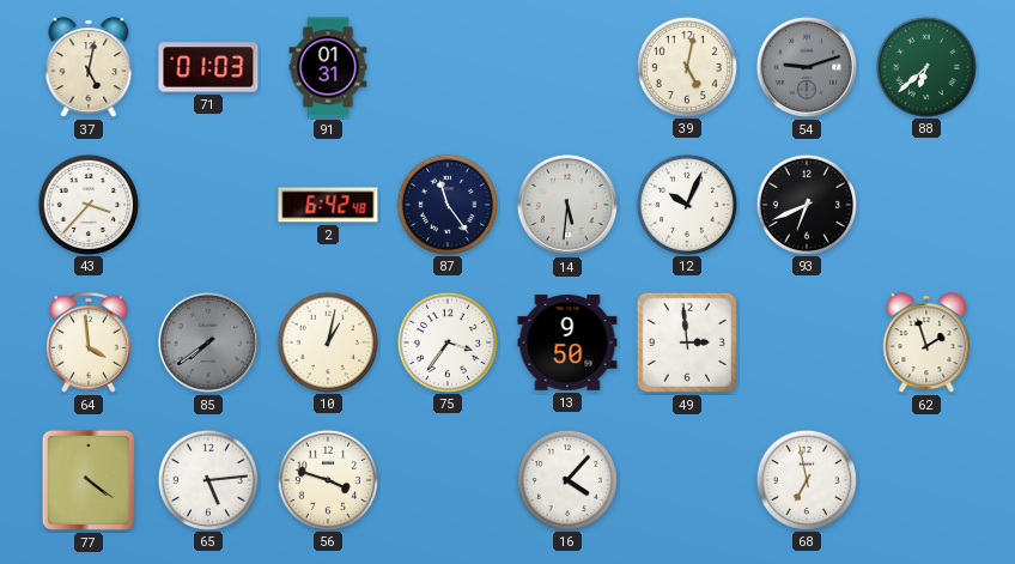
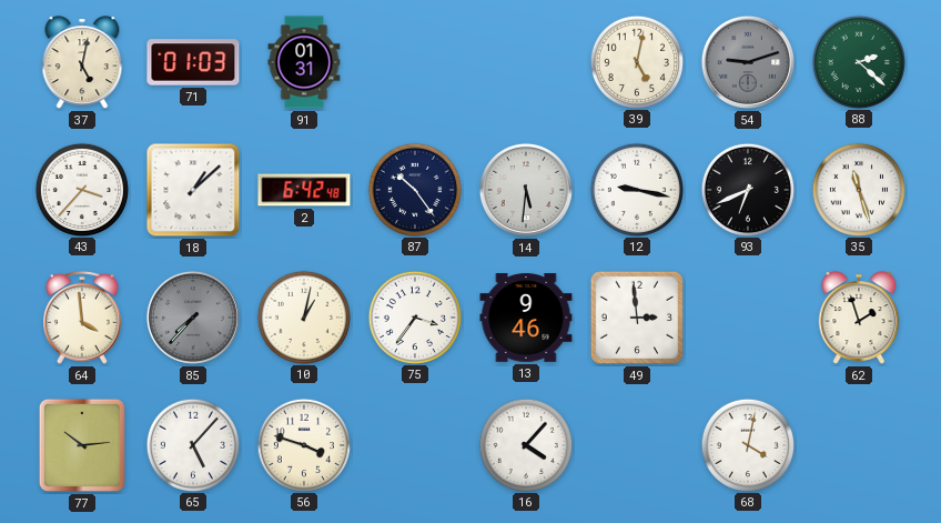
88: 6:38 -> 2:22
18: none -> 1:08
87: 11:24 -> 10:24
12: 10:04 -> 9:17
35: none -> 11:27
85: 7:39 -> 7:37
13: 9:50 -> 9:46
77: 4:21 -> 10:14
65: 5:14 -> 5:07
68: 6:58 -> 4:02
